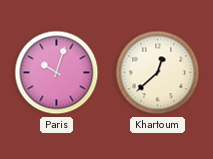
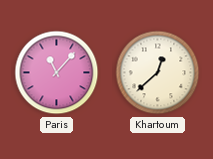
Paris: 10:03 -> 11:07
